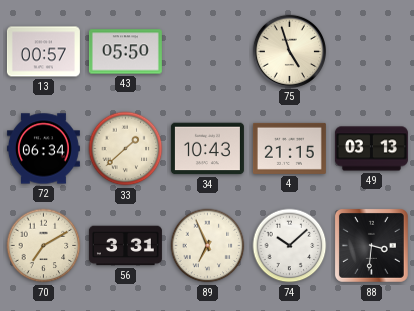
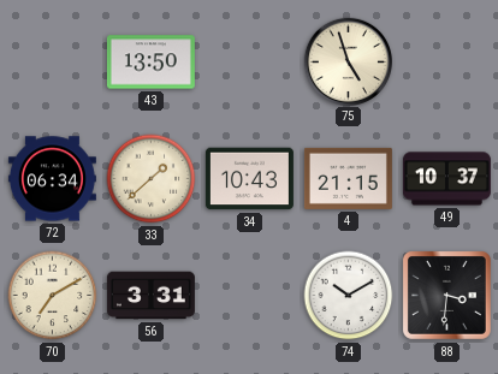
13: 00:57 -> none
43: 05:50 -> 13:50
49: 03:13 -> 10:37
89: 6:56 -> none
74: 10:08 -> 10:10
